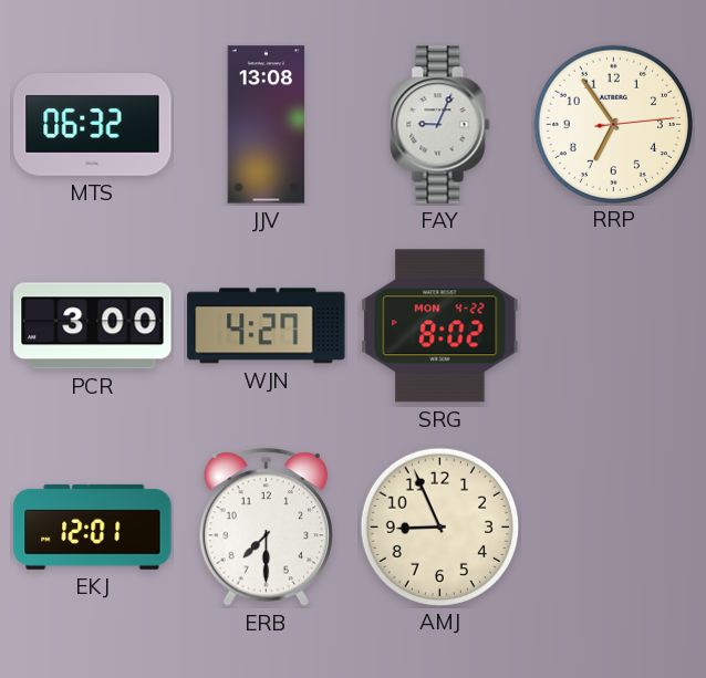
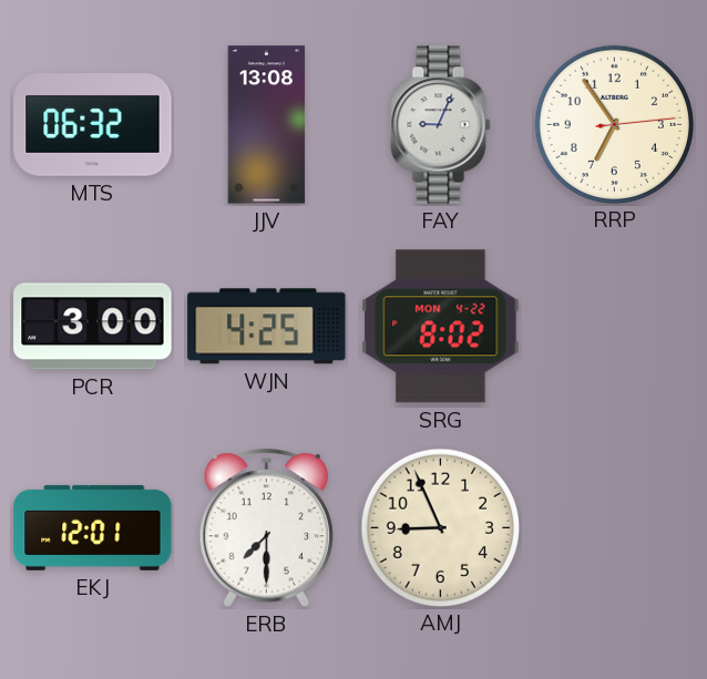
WJN: 4:27 -> 4:25
